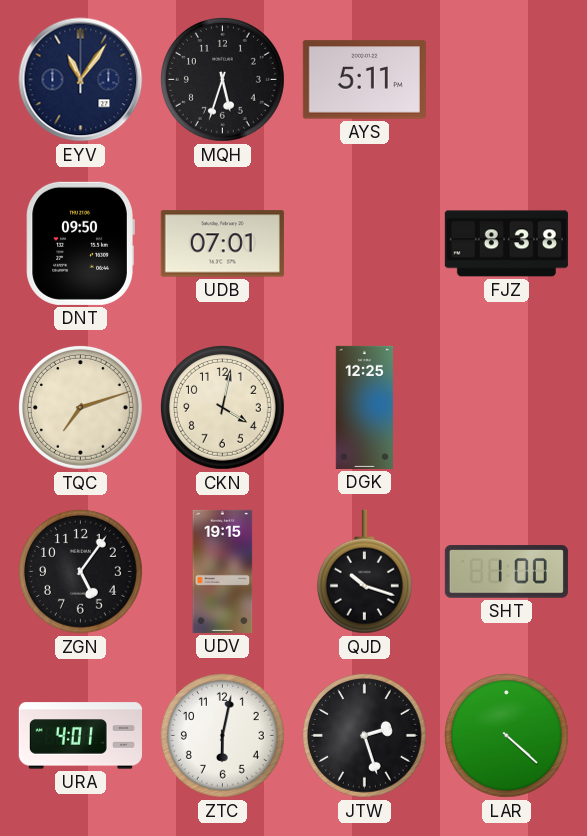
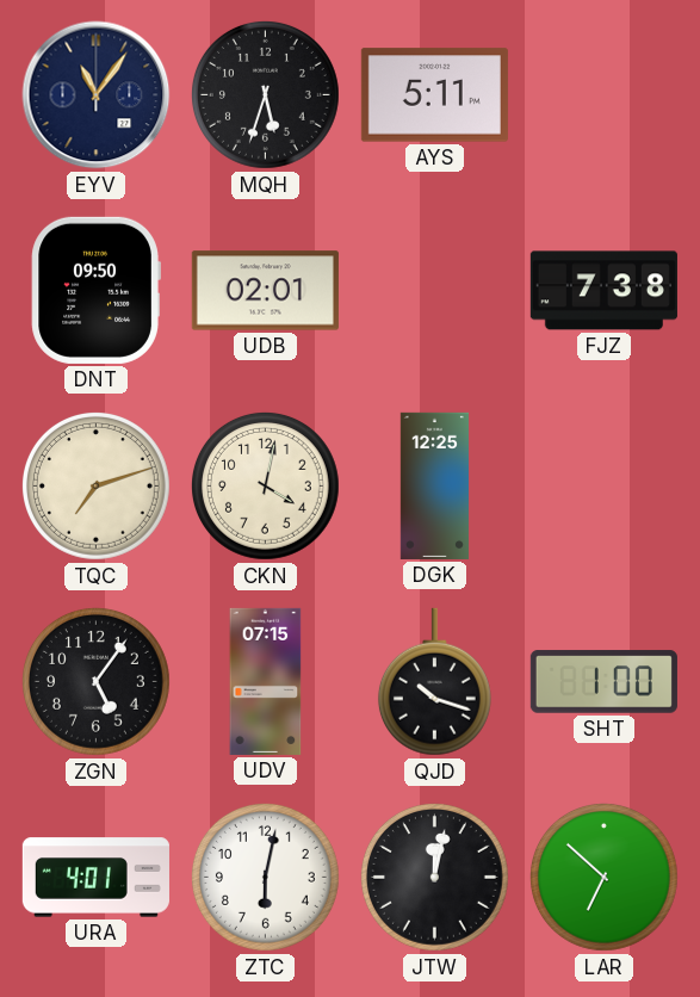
UDB: 07:01 -> 02:01
FJZ: 8:38 -> 7:38
UDV: 19:15 -> 07:15
JTW: 2:27 -> 12:02
LAR: 4:22 -> 6:52
